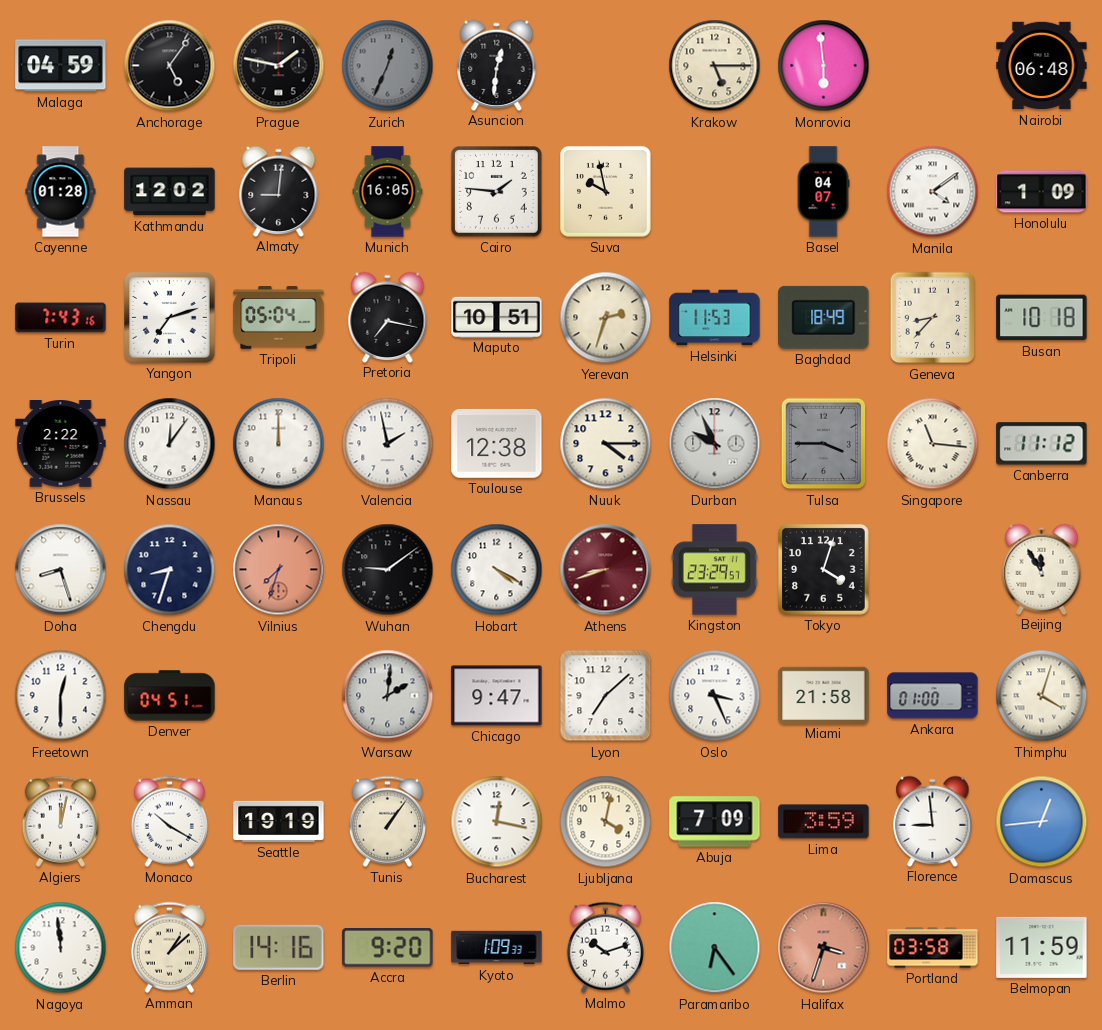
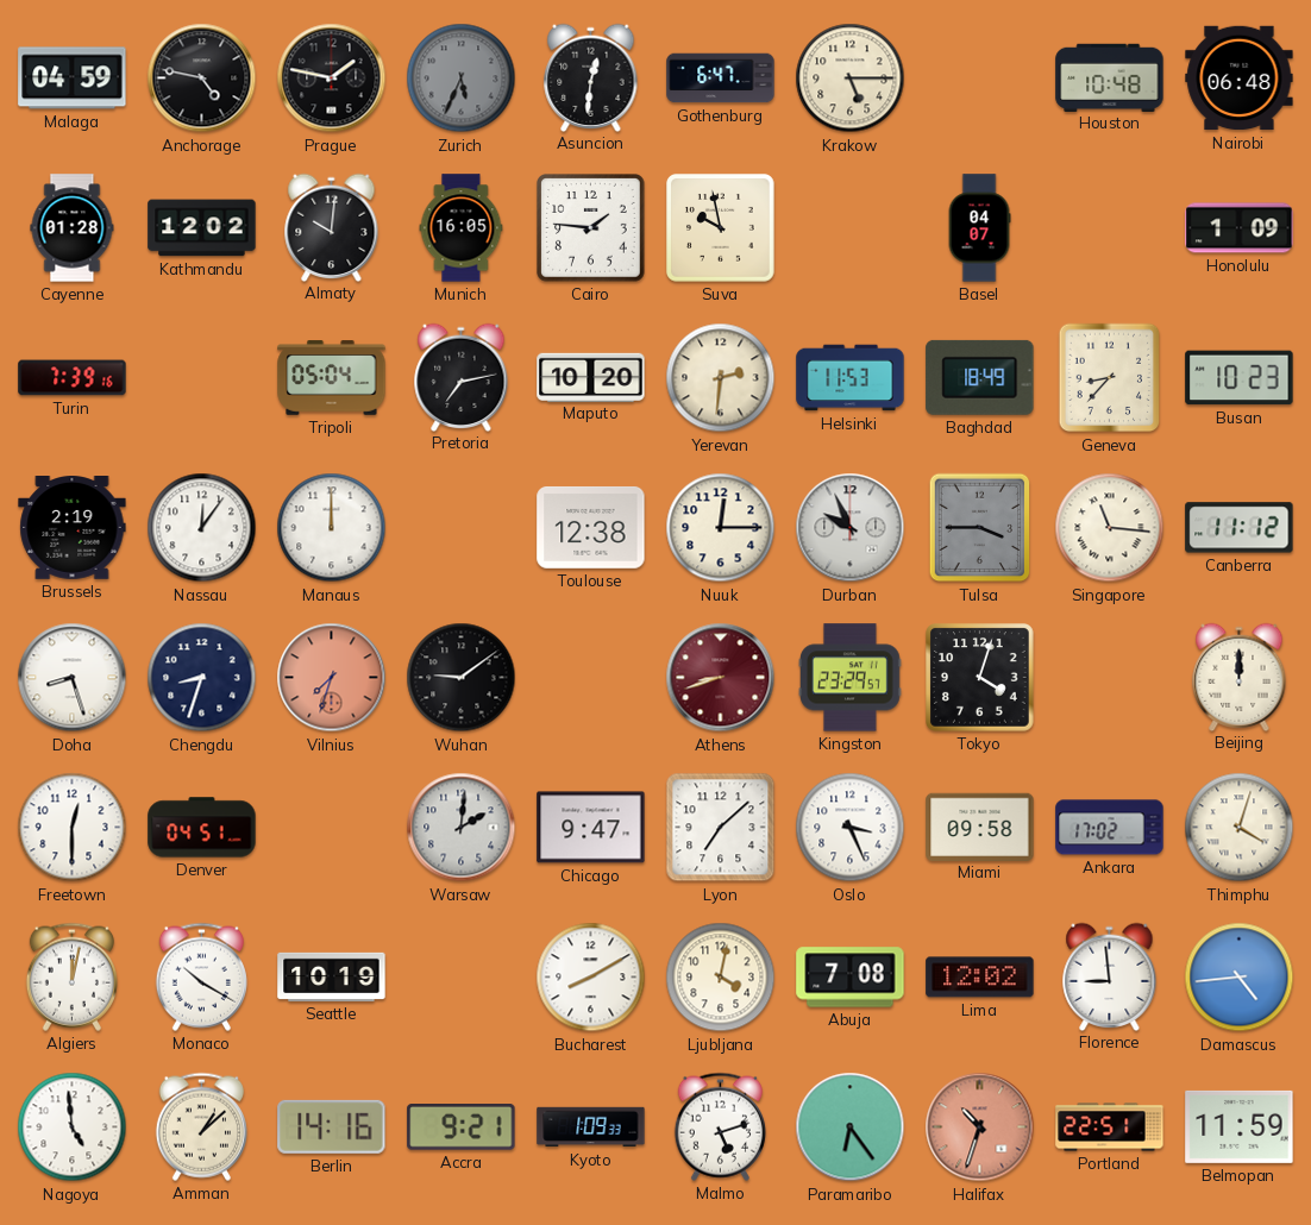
Anchorage: 5:06 -> 4:47
Zurich: 12:34 -> 5:34
Gothenburg: none -> 6:47
Monrovia: 5:59 -> none
Houston: none -> 10:48
Almaty: 9:01 -> 10:01
Manila: 4:09 -> none
Turin: 7:43 -> 7:39
Yangon: 7:12 -> none
Pretoria: 7:17 -> 7:13
Maputo: 10:51 -> 10:20
Yerevan: 2:33 -> 2:31
Busan: 10:18 -> 10:23
Brussels: 2:22 -> 2:19
Valencia: 1:58 -> none
Nuuk: 4:15 -> 12:15
Hobart: 4:20 -> none
Beijing: 11:55 -> 12:00
Miami: 21:58 -> 09:58
Ankara: 01:00 -> 17:02
Seattle: 19:19 -> 10:19
Tunis: 1:06 -> none
Bucharest: 12:17 -> 8:10
Abuja: 7:09 -> 7:08
Lima: 3:59 -> 12:02
Damascus: 12:44 -> 4:44
Nagoya: 11:59 -> 4:59
Accra: 9:20 -> 9:21
Malmo: 10:12 -> 5:12
Halifax: 3:33 -> 10:33
Portland: 03:58 -> 22:51
